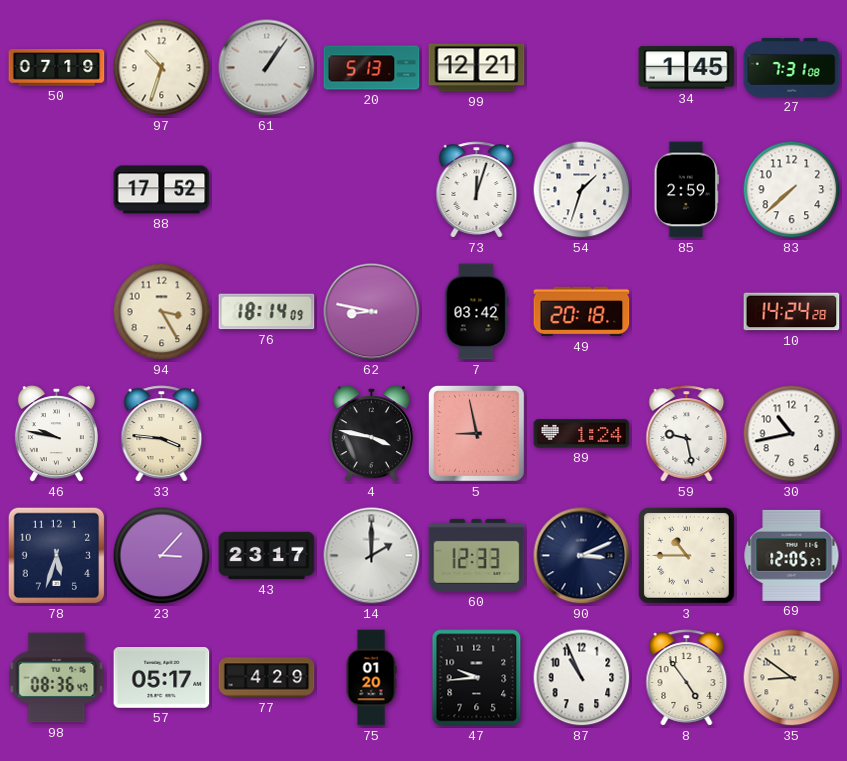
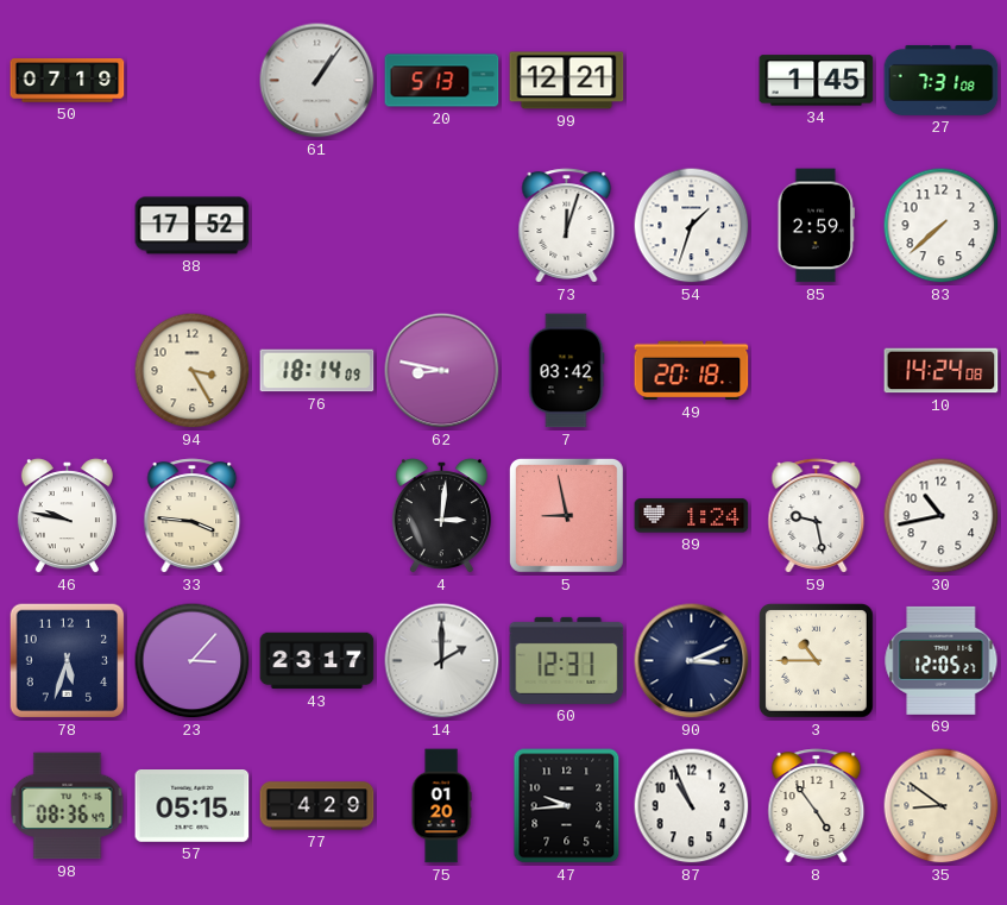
97: 10:33 -> none
10: 14:24:28 -> 14:24:08
4: 3:47 -> 3:01
60: 12:33 -> 12:31
57: 05:17 -> 05:15
